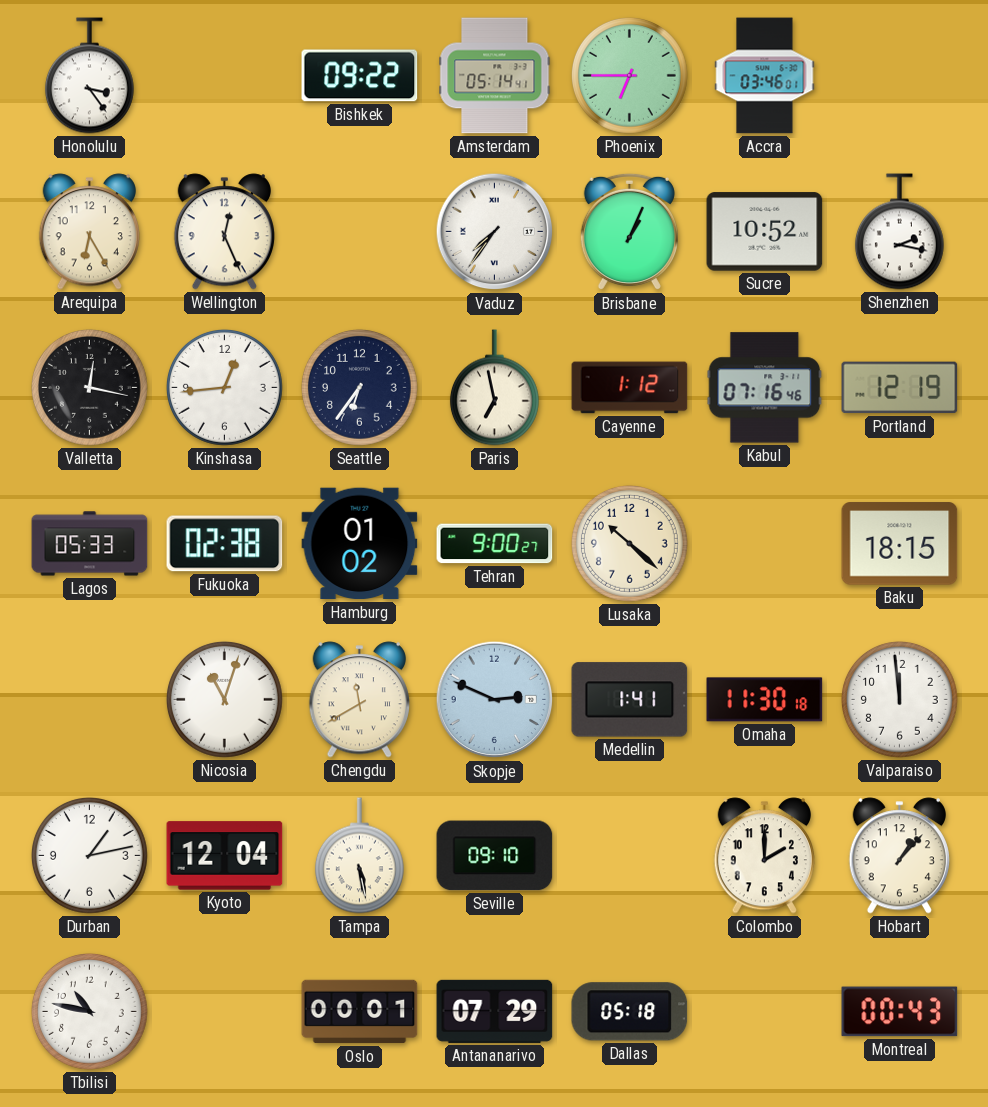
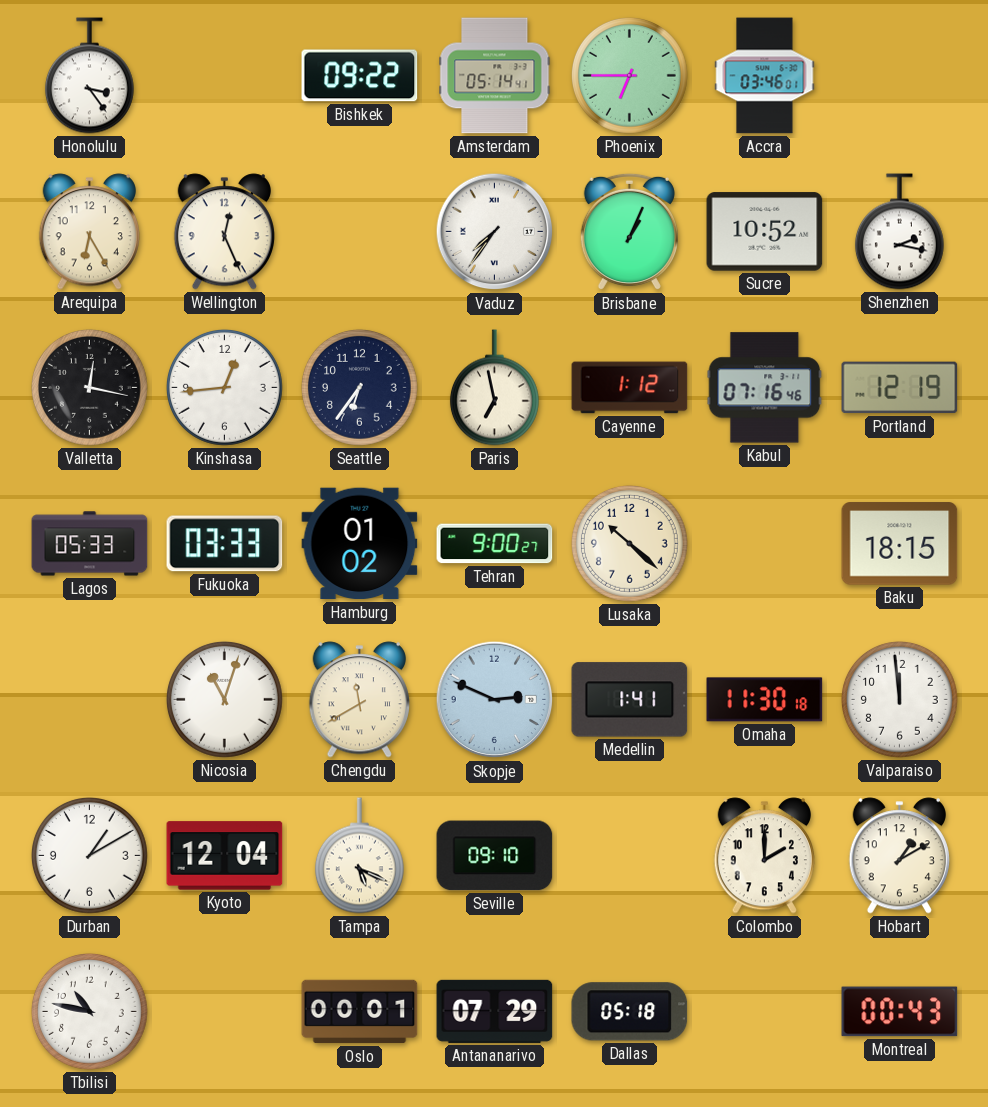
Fukuoka: 02:38 -> 03:33
Durban: 1:13 -> 1:10
Tampa: 5:28 -> 5:19
Hobart: 1:07 -> 1:10
